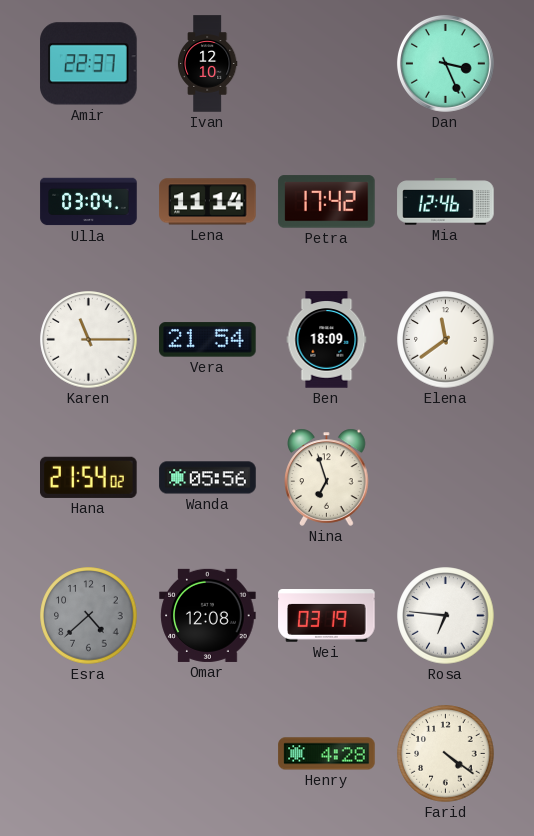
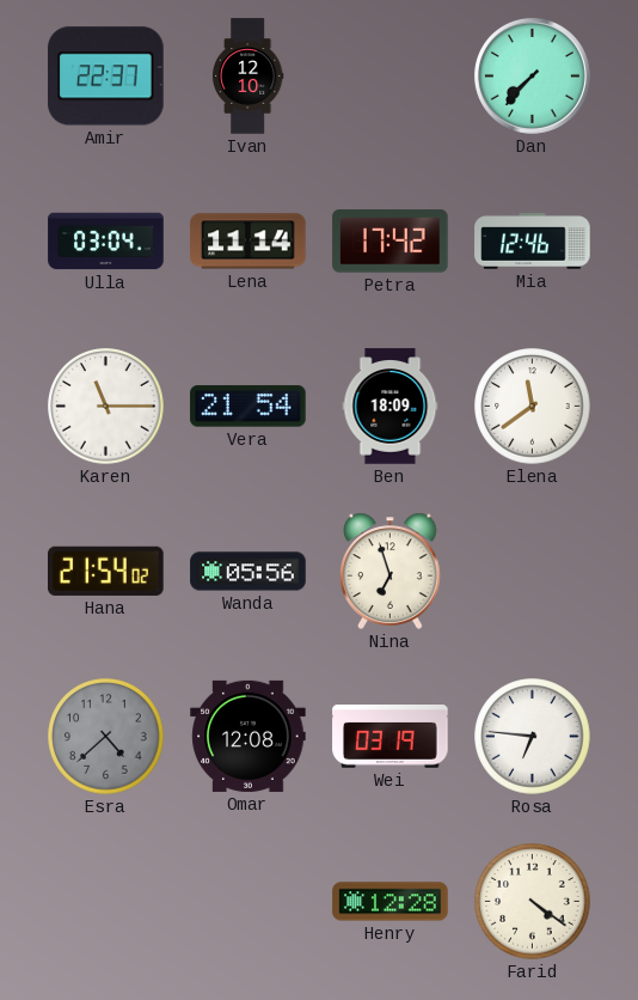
Dan: 3:26 -> 7:37
Henry: 4:28 -> 12:28
